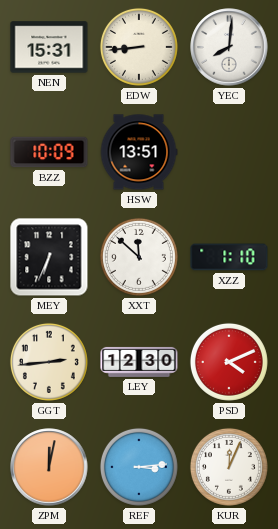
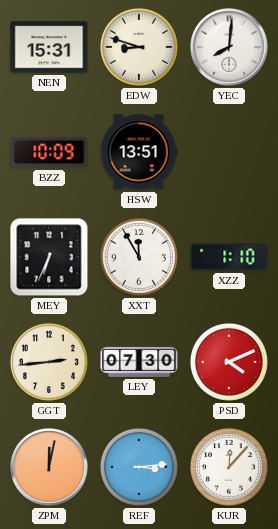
EDW: 8:44 -> 8:48
XXT: 11:52 -> 11:55
LEY: 12:30 -> 07:30
KUR: 12:04 -> 12:07
